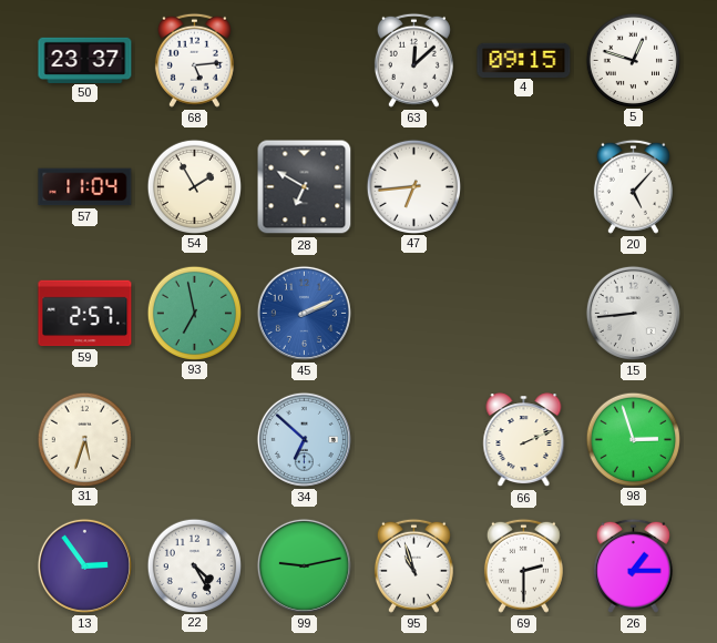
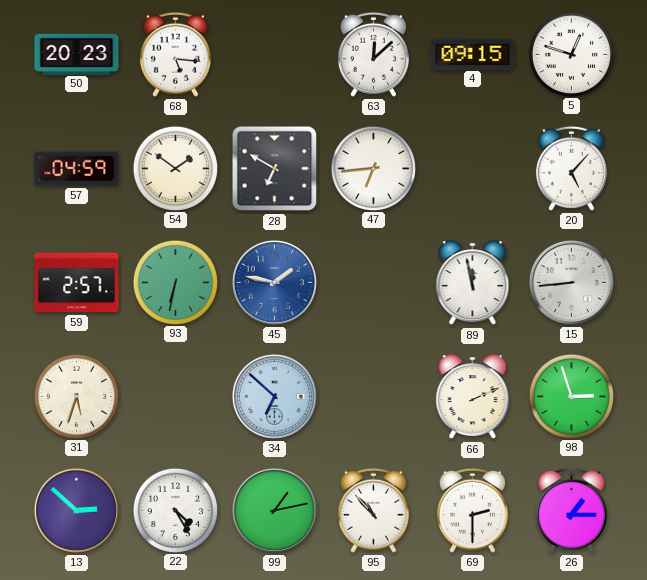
50: 23:37 -> 20:23
68: 5:14 -> 5:16
57: 11:04 -> 04:59
54: 1:55 -> 1:51
93: 6:58 -> 6:32
45: 2:11 -> 1:47
89: none -> 11:58
13: 2:54 -> 2:52
99: 9:13 -> 1:13
95: 10:57 -> 10:53
